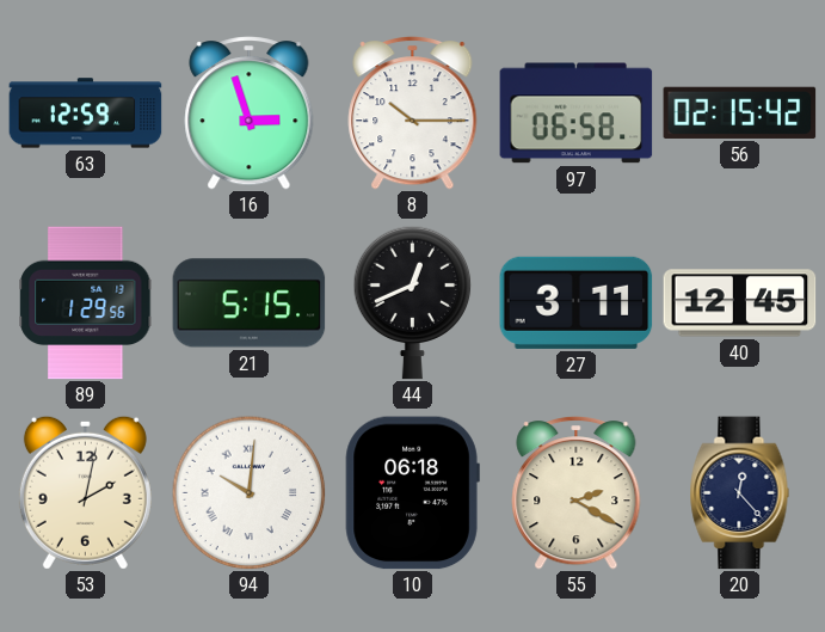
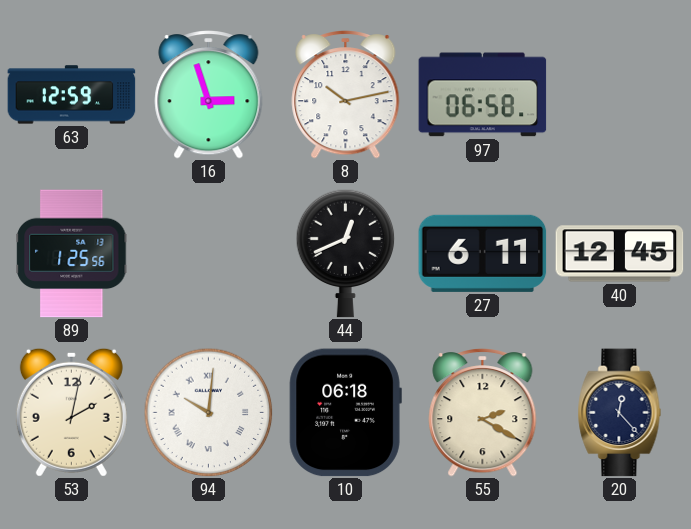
8: 10:15 -> 10:13
56: 02:15 -> none
89: 1:29 -> 1:25
21: 5:15 -> none
27: 3:11 -> 6:11
